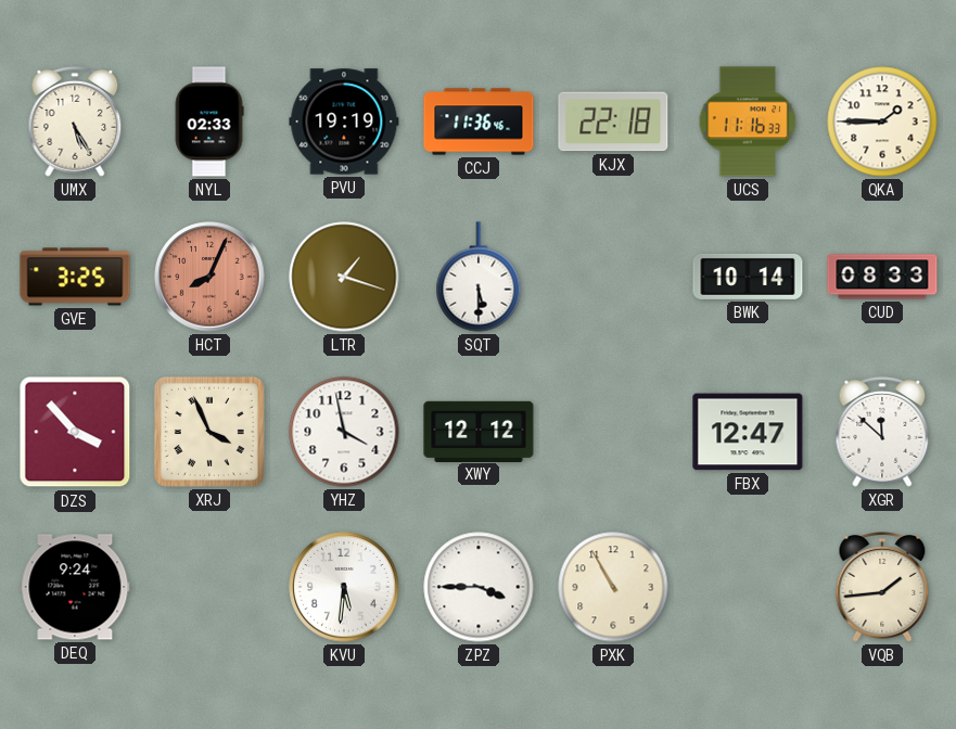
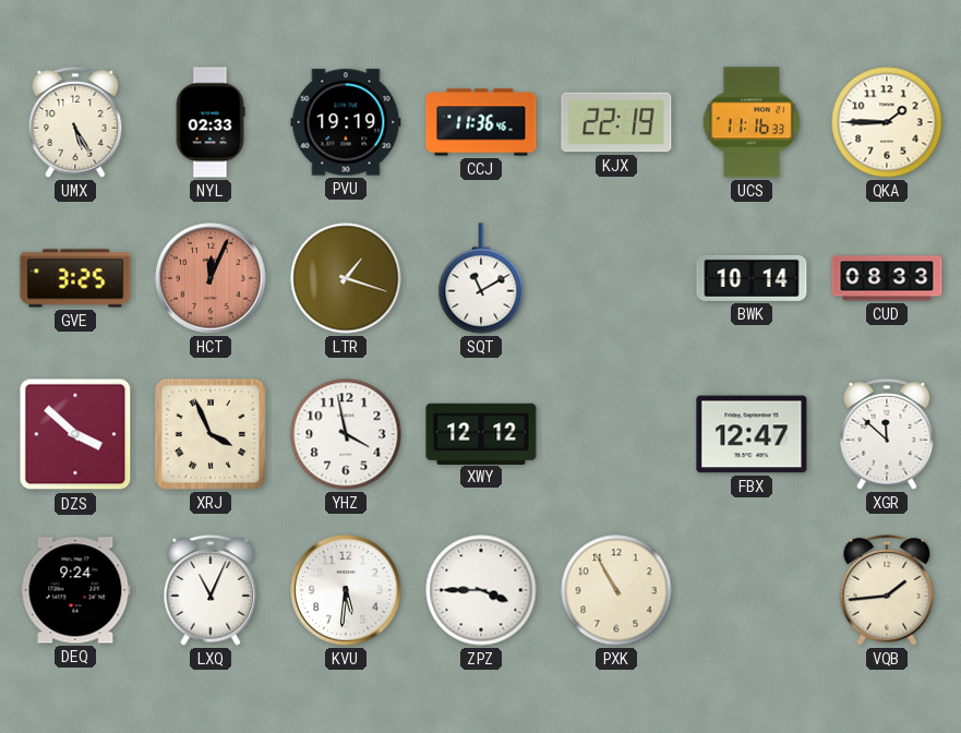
KJX: 22:18 -> 22:19
HCT: 8:04 -> 12:04
SQT: 5:30 -> 11:10
DZS: 3:53 -> 3:52
LXQ: none -> 11:04
